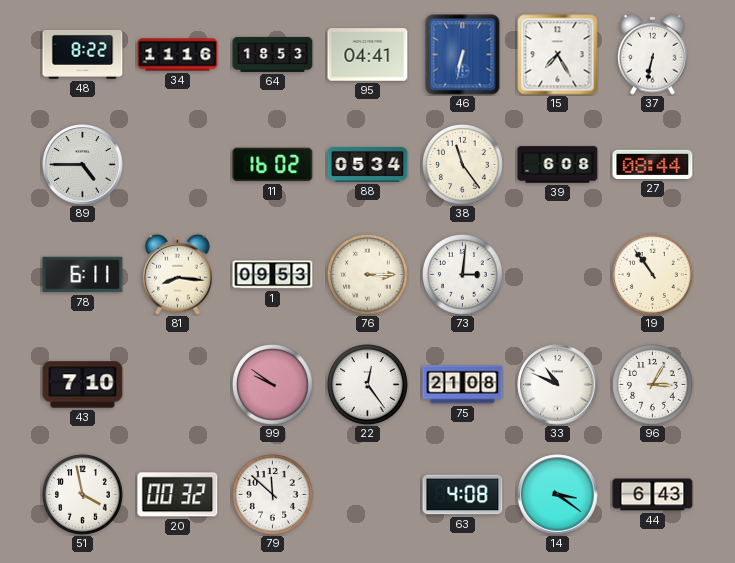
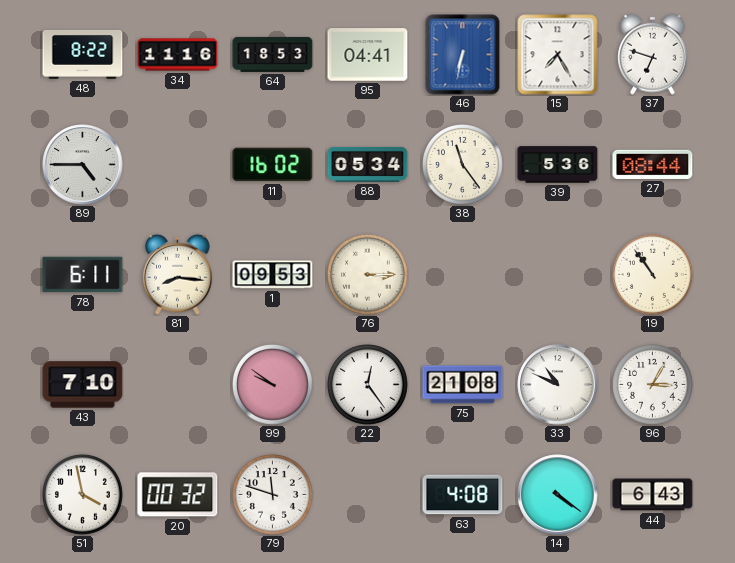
37: 6:32 -> 6:48
39: 6:08 -> 5:36
73: 3:01 -> none
79: 11:52 -> 11:48
14: 3:21 -> 4:21
